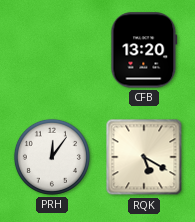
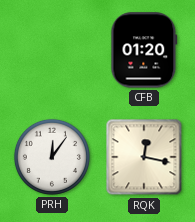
CFB: 13:20 -> 01:20
RQK: 5:20 -> 12:17
